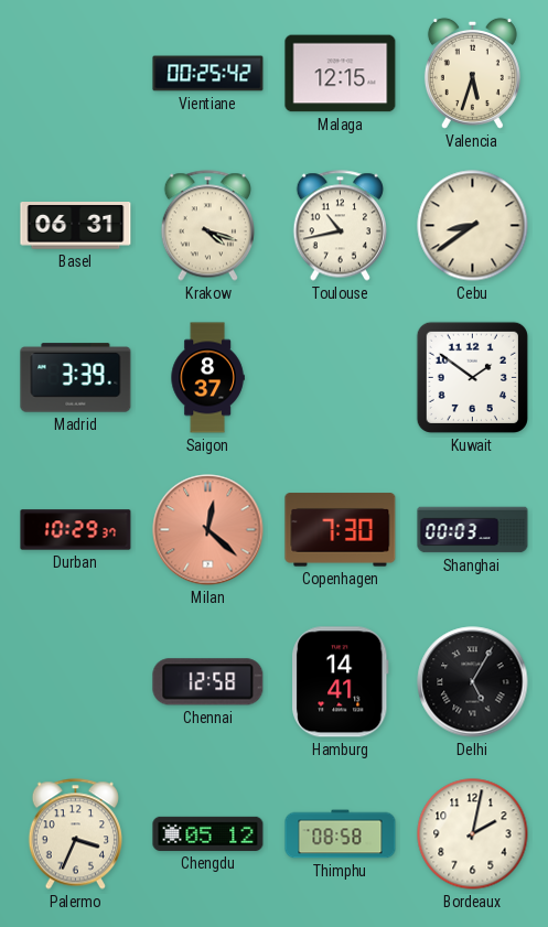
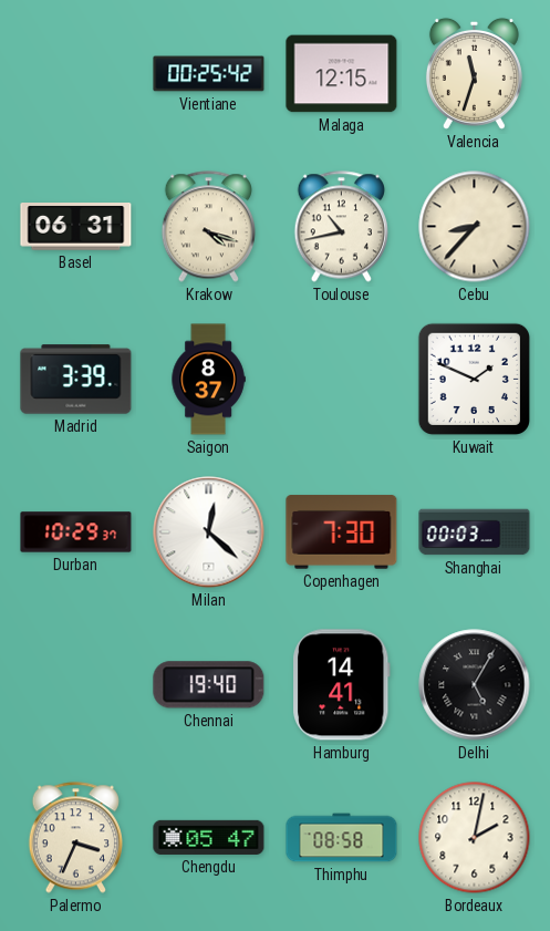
Valencia: 5:33 -> 11:33
Cebu: 8:39 -> 8:37
Kuwait: 1:51 -> 1:49
Milan dial: salmon -> white
Chennai: 12:58 -> 19:40
Chengdu: 05:12 -> 05:47
